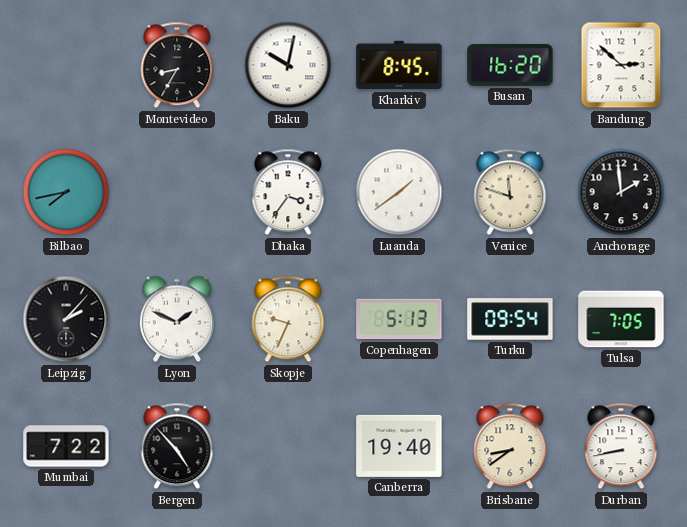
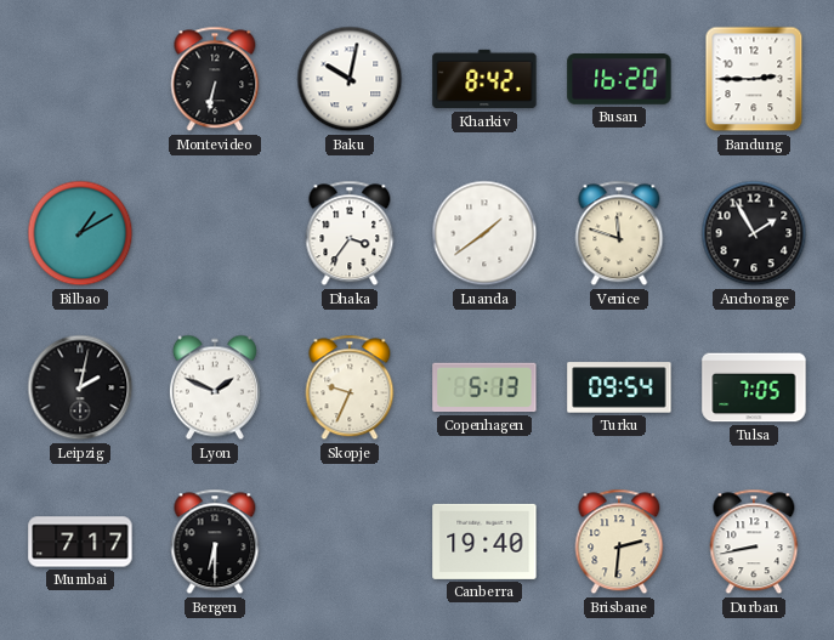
Montevideo: 8:35 -> 6:32
Kharkiv: 8:45 -> 8:42
Bandung: 2:52 -> 2:45
Bilbao: 7:43 -> 1:10
Anchorage: 1:59 -> 1:55
Leipzig: 2:07 -> 2:02
Mumbai: 7:22 -> 7:17
Bergen: 4:53 -> 6:30
Brisbane: 8:39 -> 2:31
